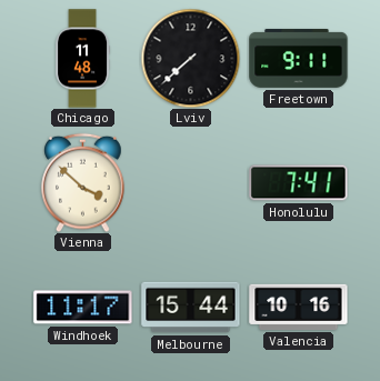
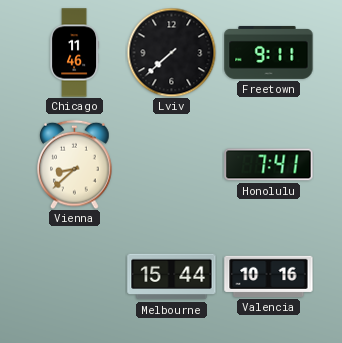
Chicago: 11:48 -> 11:46
Vienna: 3:52 -> 8:38
Windhoek: 11:17 -> none
